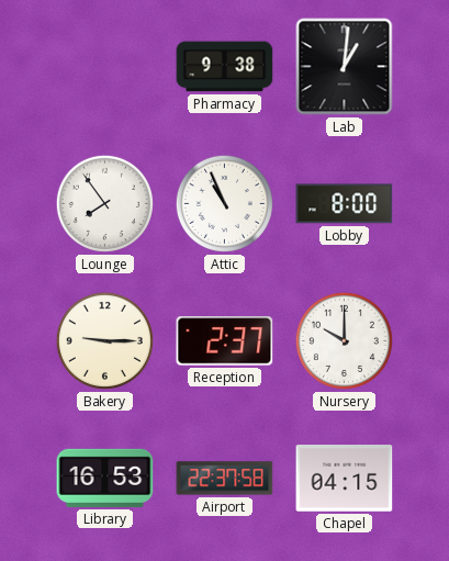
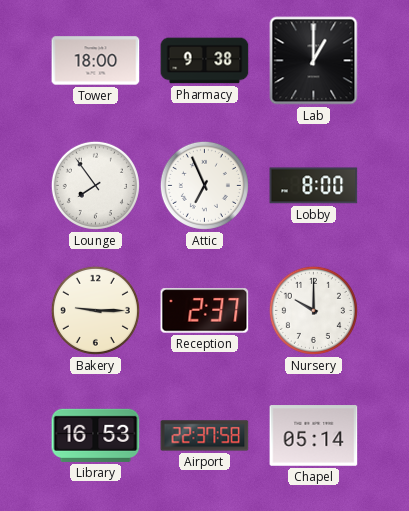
Tower: none -> 18:00
Lab: 1:01 -> 1:00
Attic: 10:56 -> 6:56
Chapel: 04:15 -> 05:14
